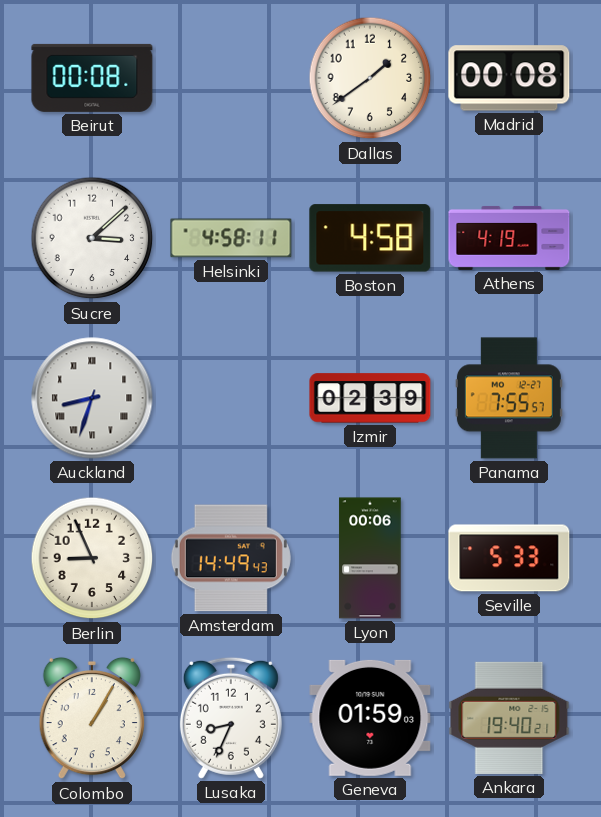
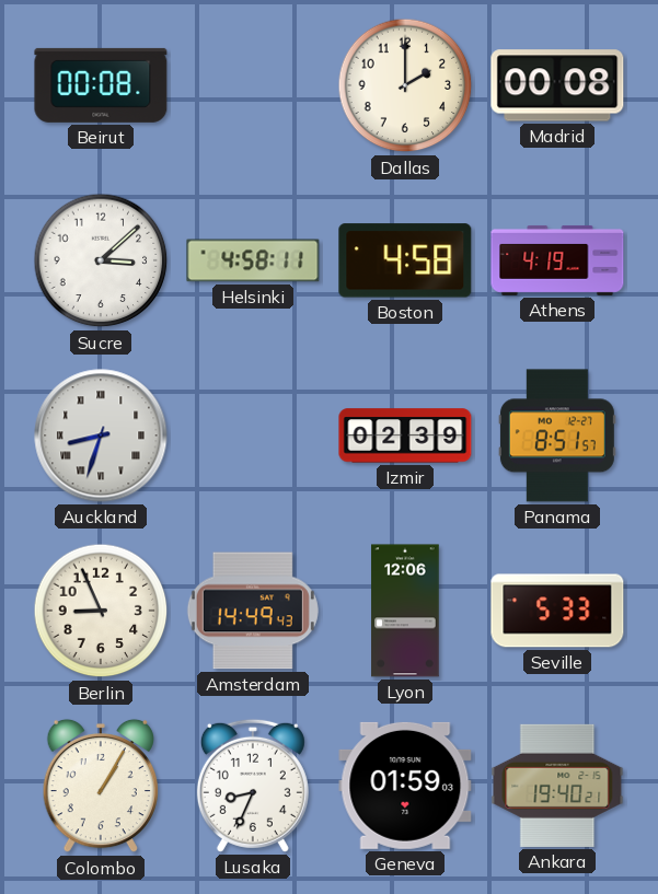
Dallas: 1:39 -> 2:00
Panama: 7:55 -> 8:51
Lyon: 00:06 -> 12:06
